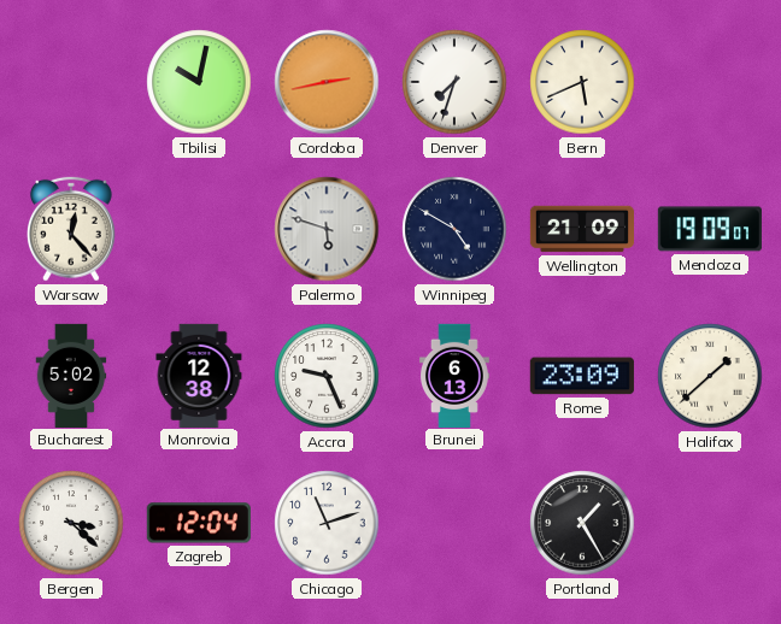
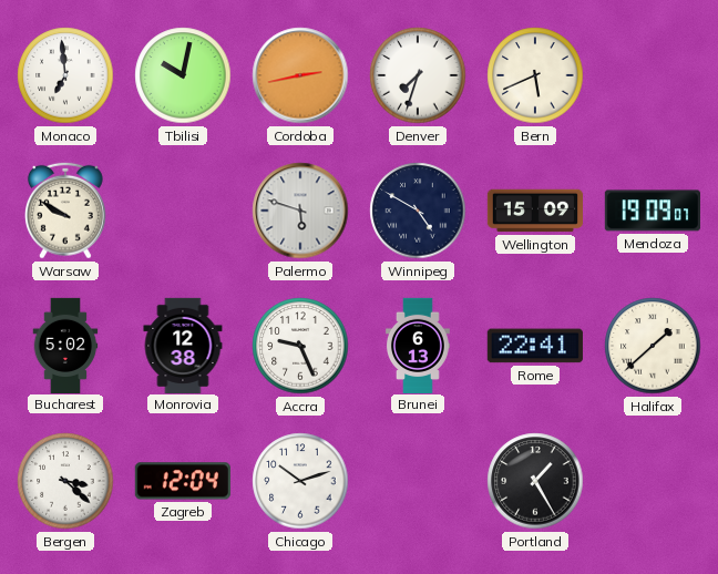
Monaco: none -> 6:59
Warsaw: 12:23 -> 9:50
Wellington: 21:09 -> 15:09
Rome: 23:09 -> 22:41
Chicago: 11:12 -> 10:12
